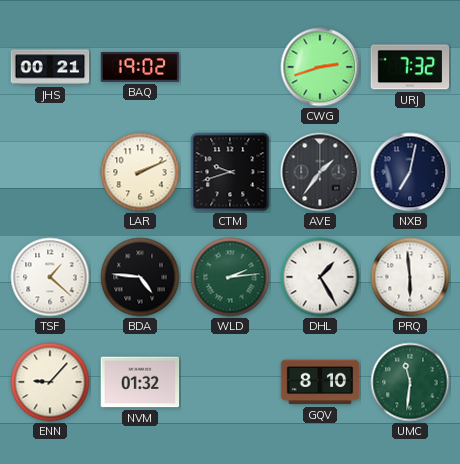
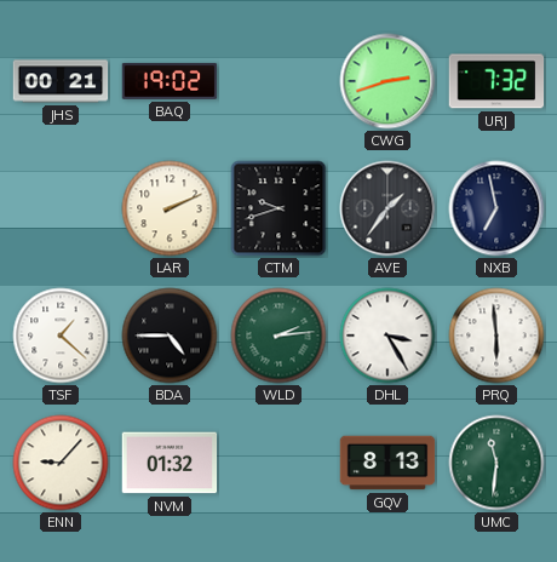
NXB: 7:02 -> 6:58
BDA: 4:46 -> 4:45
DHL: 1:25 -> 3:25
GQV: 8:10 -> 8:13
